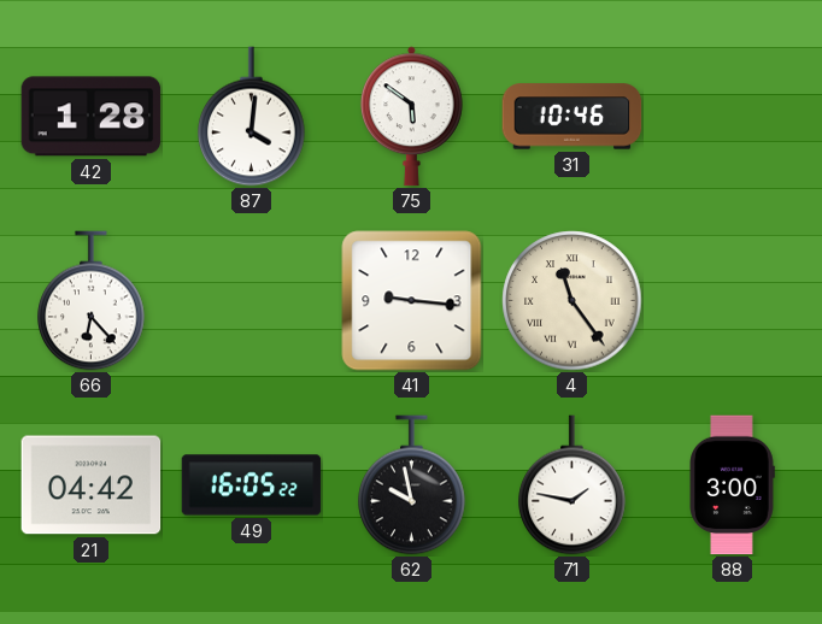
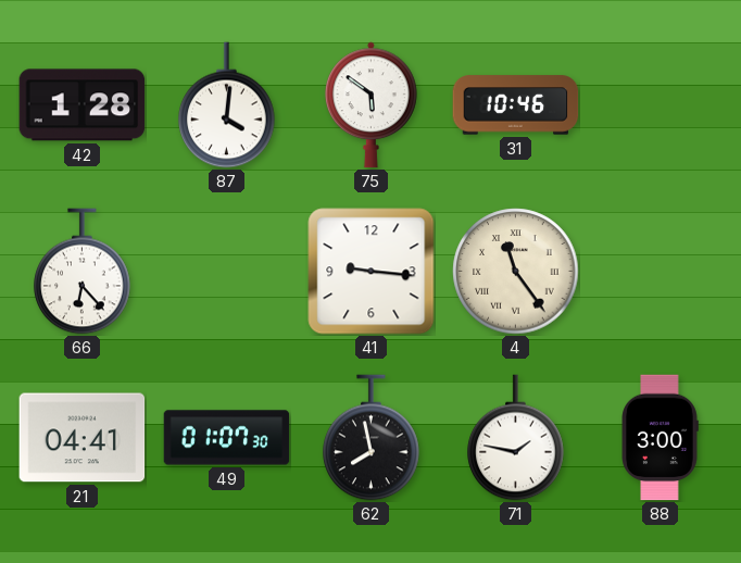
21: 04:42 -> 04:41
49: 16:05 -> 01:07
62: 9:58 -> 7:58
